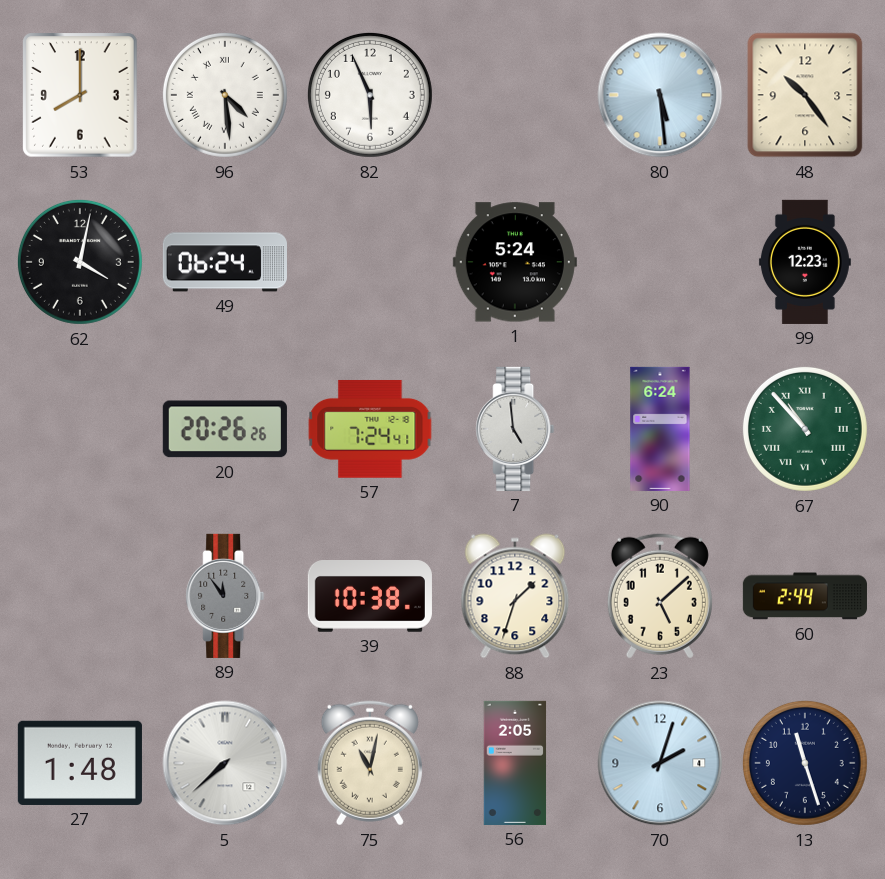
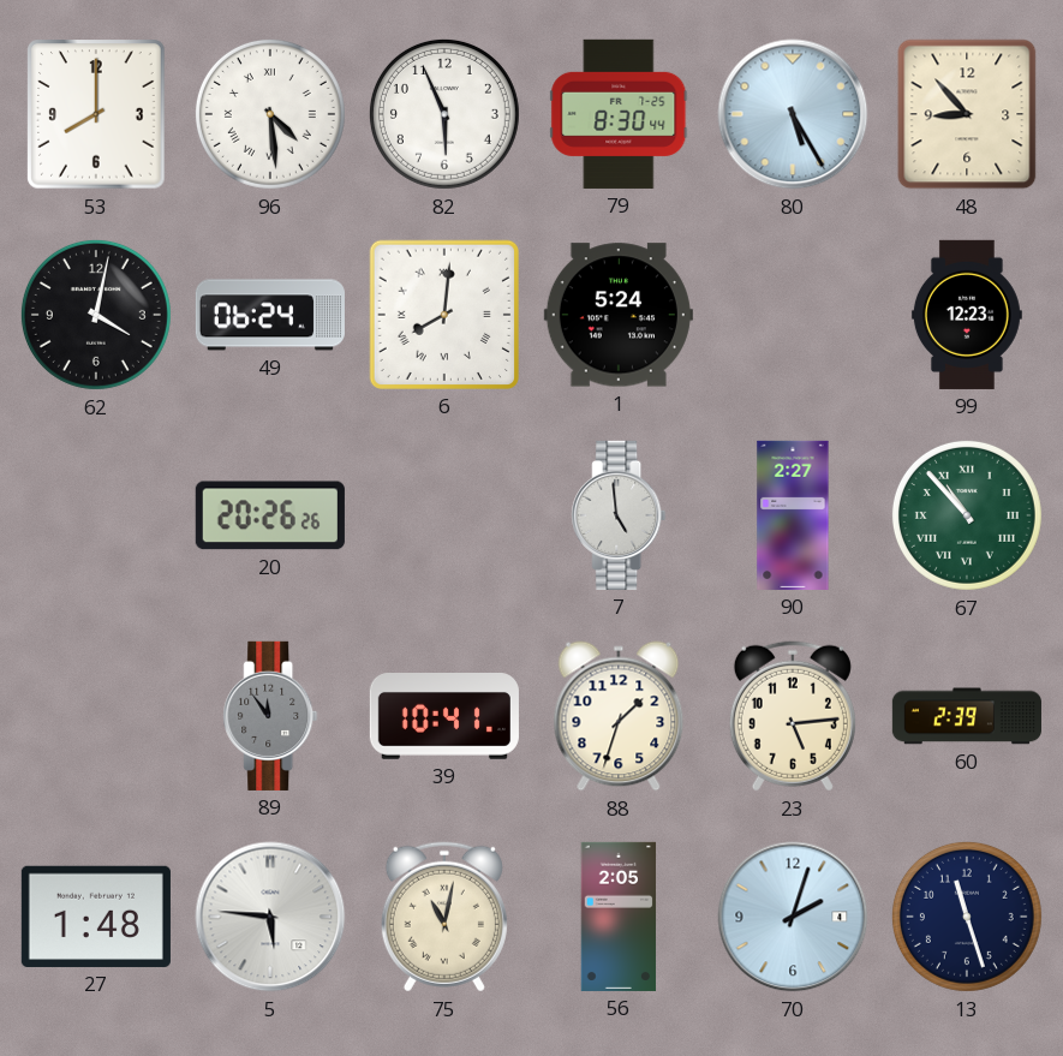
79: none -> 8:30
80: 5:29 -> 5:25
48: 10:24 -> 8:53
6: none -> 8:01
57: 7:24 -> none
90: 6:24 -> 2:27
39: 10:38 -> 10:41
23: 5:08 -> 5:14
60: 2:44 -> 2:39
5: 7:38 -> 5:46
